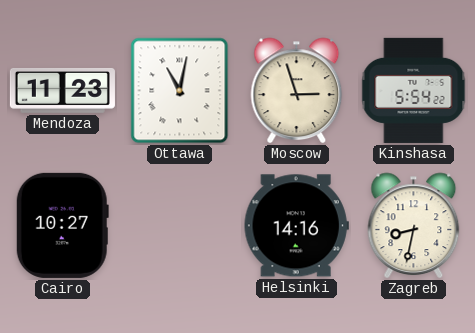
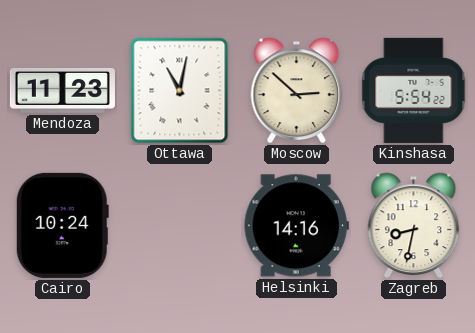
Moscow: 2:57 -> 2:52
Cairo: 10:27 -> 10:24
